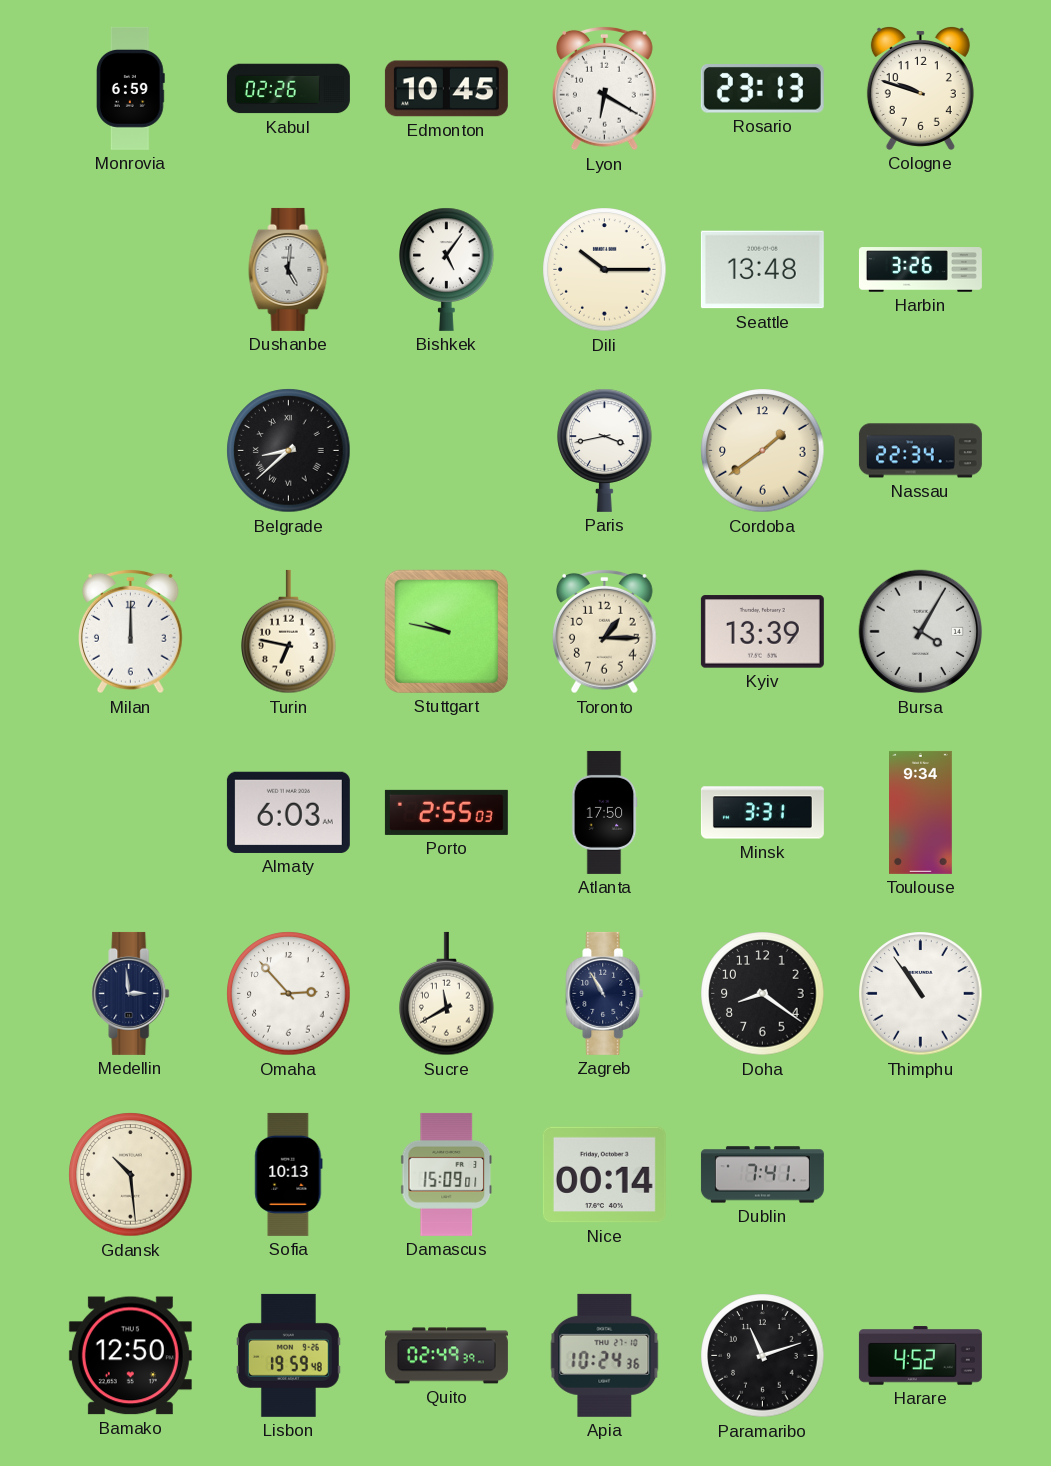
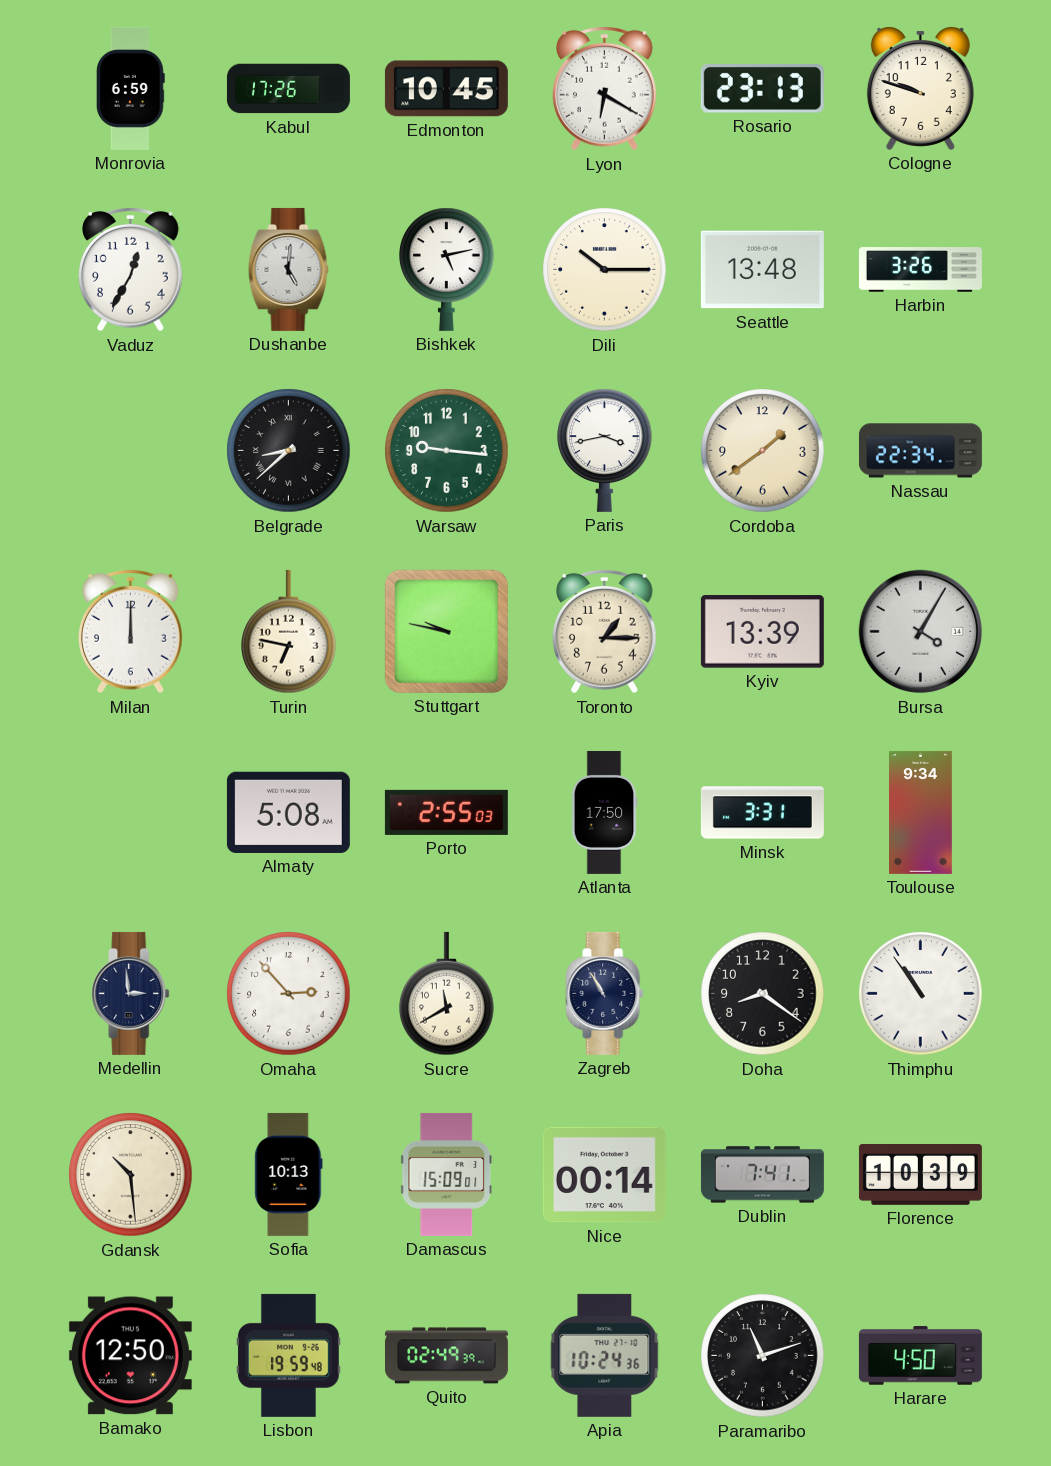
Kabul: 02:26 -> 17:26
Vaduz: none -> 12:35
Bishkek: 5:06 -> 5:13
Warsaw: none -> 9:16
Almaty: 6:03 -> 5:08
Florence: none -> 10:39
Harare: 4:52 -> 4:50
